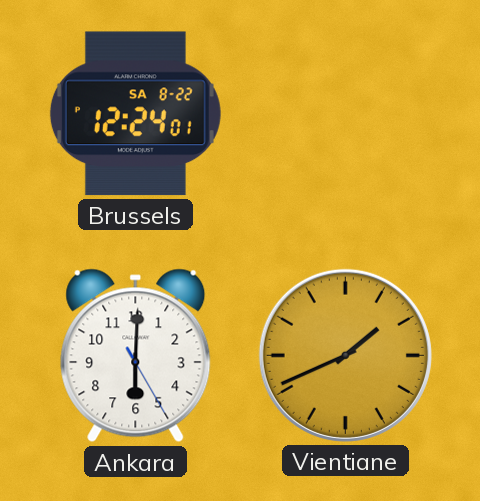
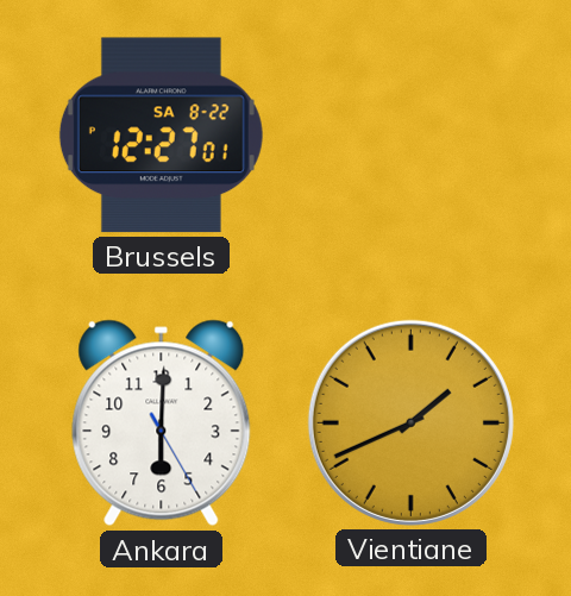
Brussels: 12:24 -> 12:27
